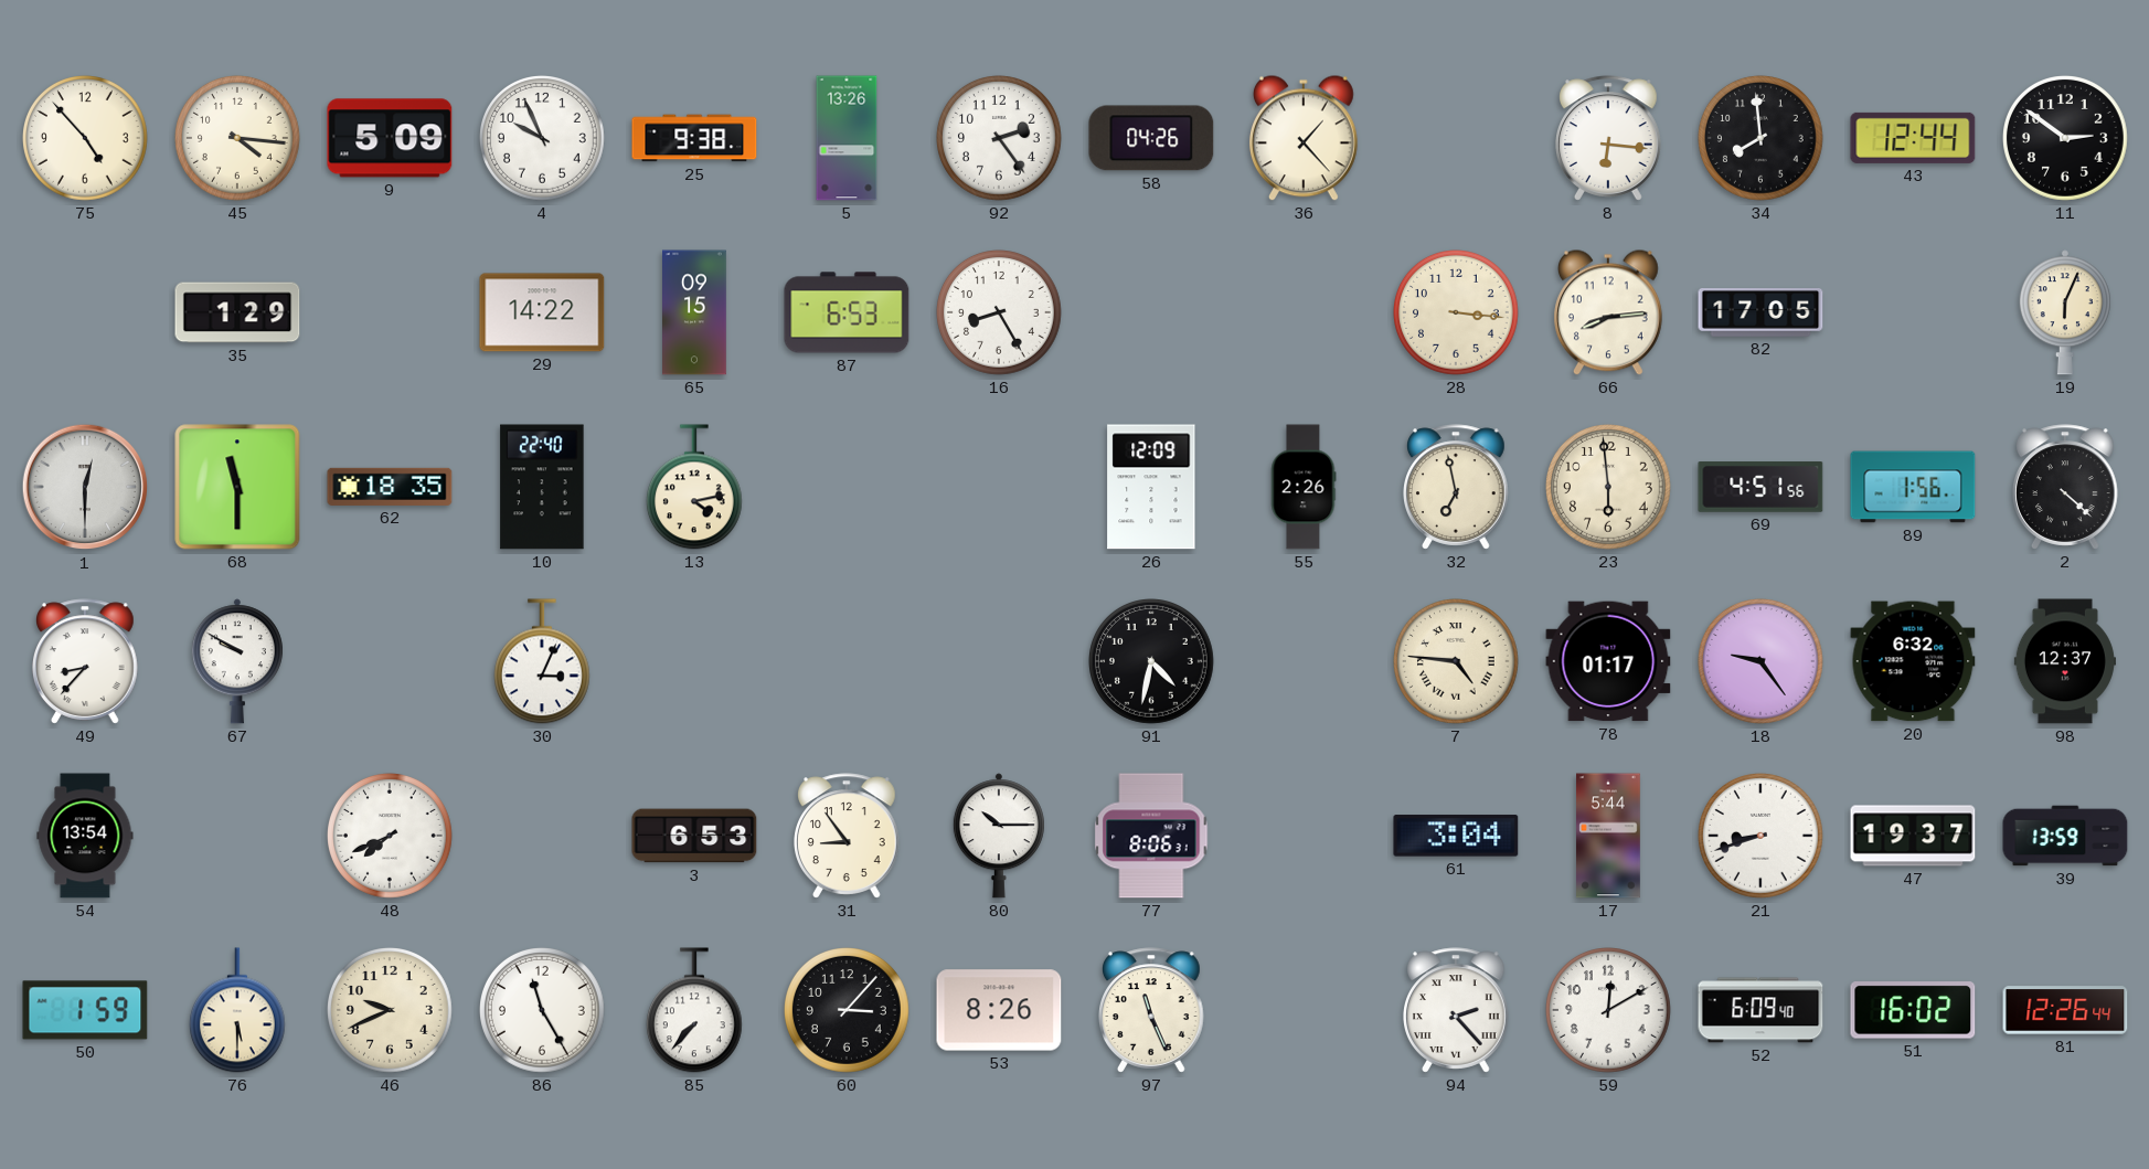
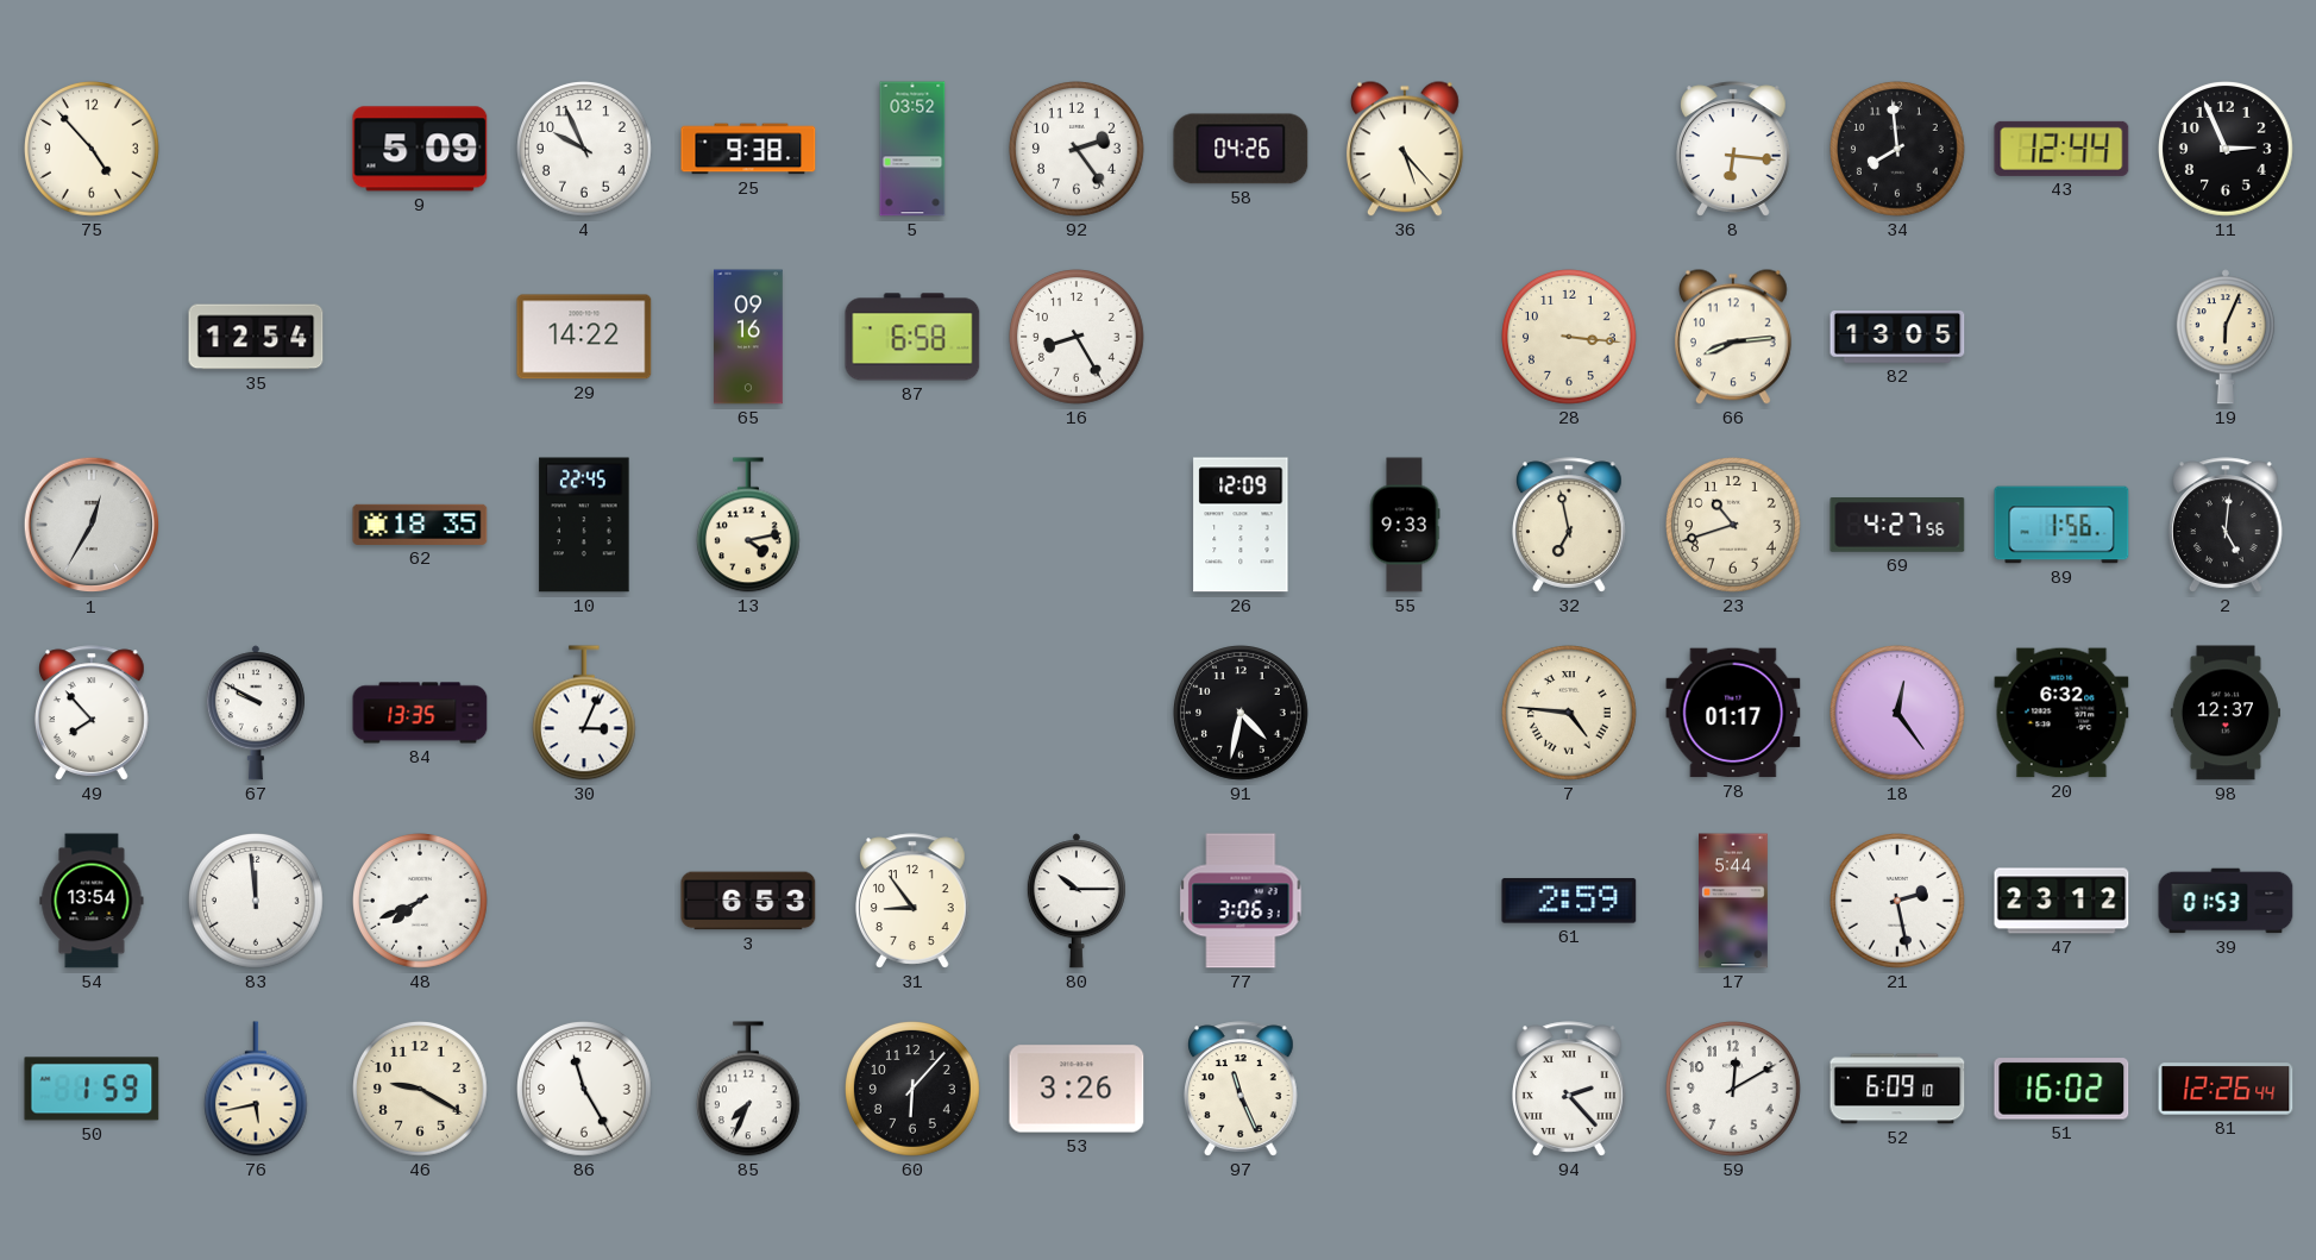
45: 4:16 -> none
5: 13:26 -> 03:52
36: 1:23 -> 5:23
11: 2:51 -> 2:56
35: 1:29 -> 12:54
65: 09:15 -> 09:16
87: 6:53 -> 6:58
82: 17:05 -> 13:05
1: 12:30 -> 12:35
68: 11:30 -> none
10: 22:40 -> 22:45
55: 2:26 -> 9:33
23: 5:59 -> 10:42
69: 4:51 -> 4:27
2: 4:22 -> 5:01
49: 8:37 -> 7:53
84: none -> 13:35
18: 9:24 -> 12:24
83: none -> 11:59
77: 8:06 -> 3:06
61: 3:04 -> 2:59
21: 8:42 -> 2:28
47: 19:37 -> 23:12
39: 13:59 -> 01:53
76: 5:30 -> 5:43
46: 9:41 -> 9:20
85: 7:37 -> 7:34
60: 3:07 -> 6:07
53: 8:26 -> 3:26
52: 6:09:40 -> 6:09:10
